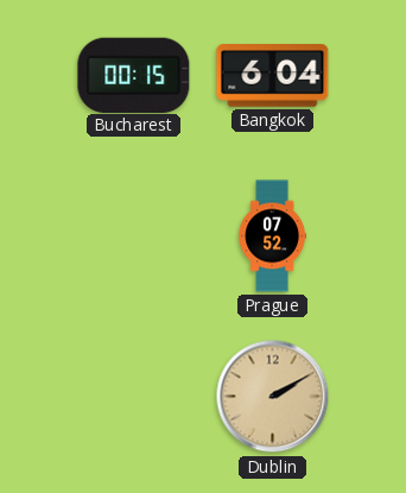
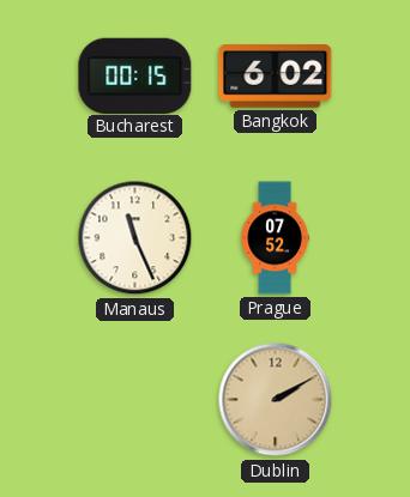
Bangkok: 6:04 -> 6:02
Manaus: none -> 11:26
